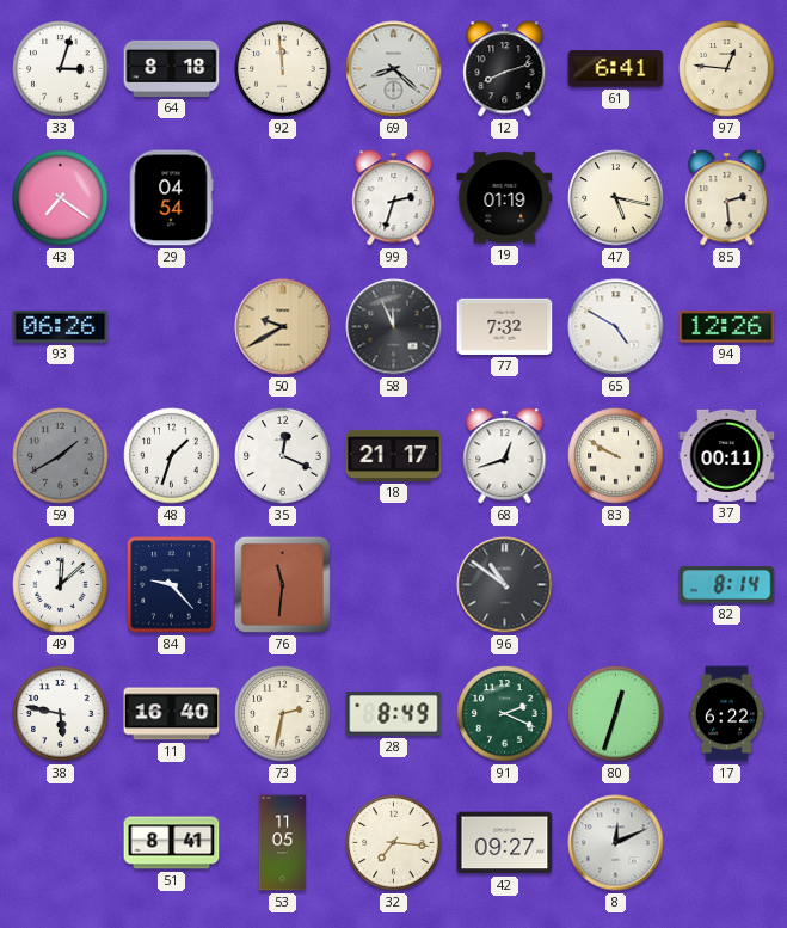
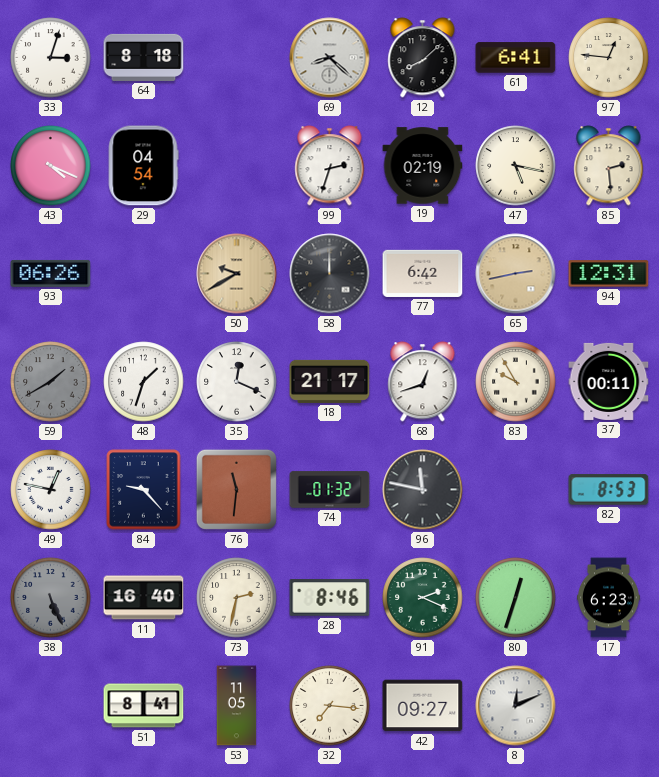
92: 11:59 -> none
12: 8:12 -> 8:08
43: 7:21 -> 4:19
19: 01:19 -> 02:19
58: 11:56 -> 12:00
77: 7:32 -> 6:42
65: 4:50 -> 2:43
65 dial: white -> champagne
94: 12:26 -> 12:31
83: 9:50 -> 9:55
49: 12:08 -> 12:47
74: none -> 01:32
96: 10:51 -> 11:47
82: 8:14 -> 8:53
38: 5:47 -> 5:26
38 dial: white -> grey
28: 8:49 -> 8:46
17: 6:22 -> 6:23
